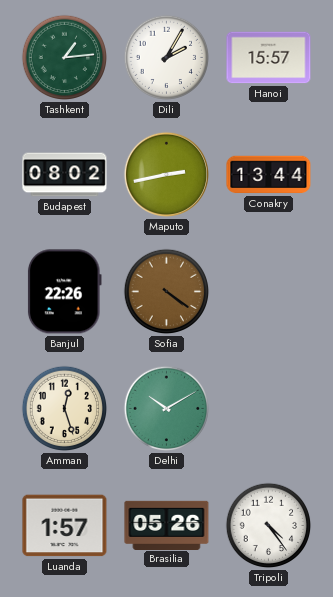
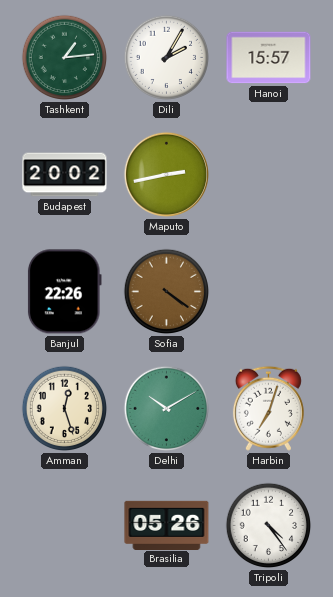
Budapest: 08:02 -> 20:02
Conakry: 13:44 -> none
Harbin: none -> 7:03
Luanda: 1:57 -> none
